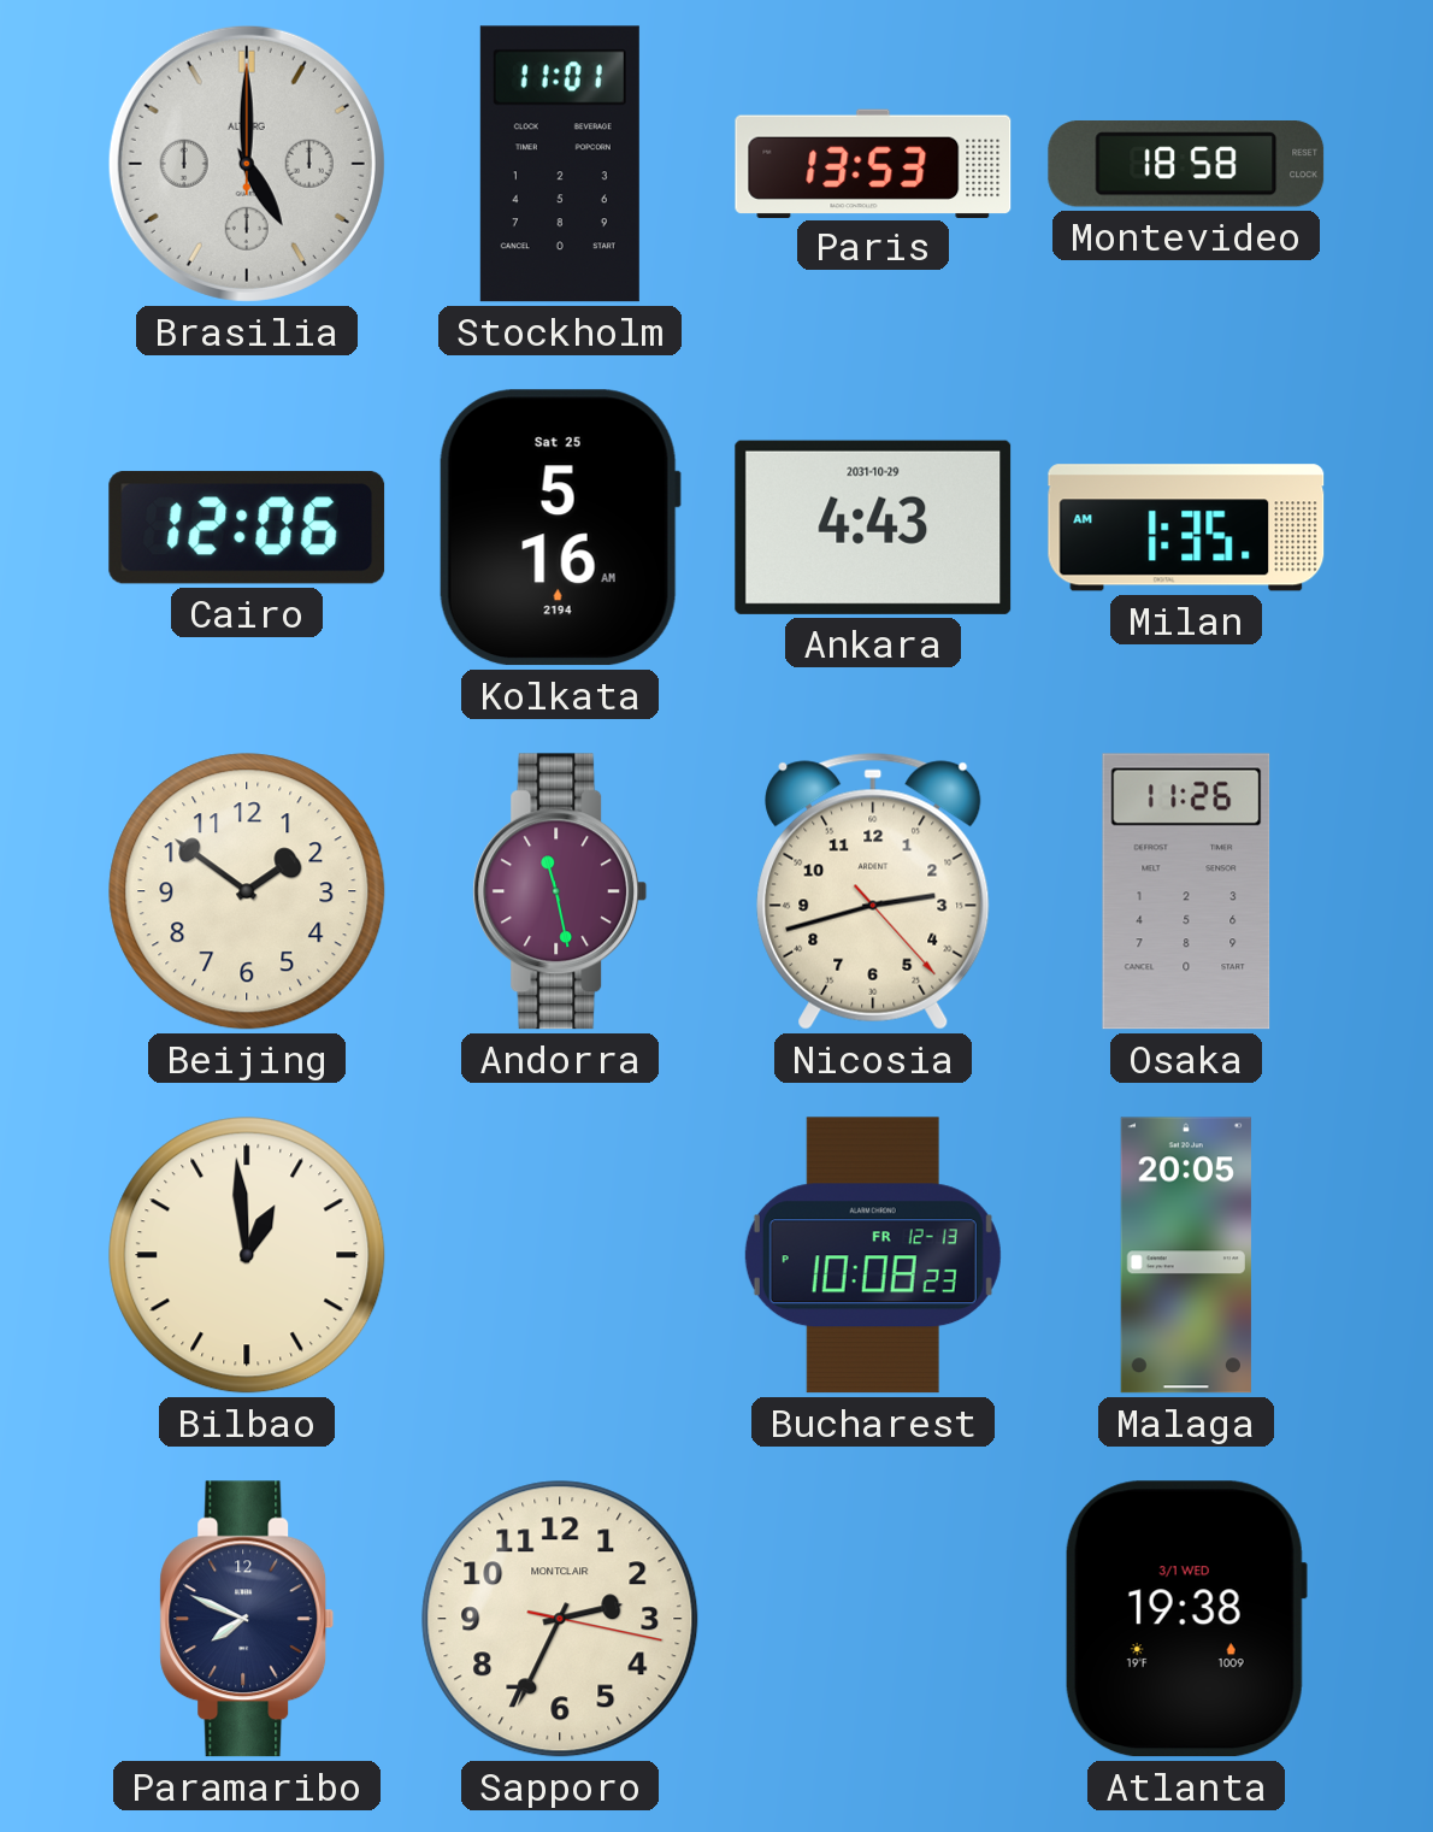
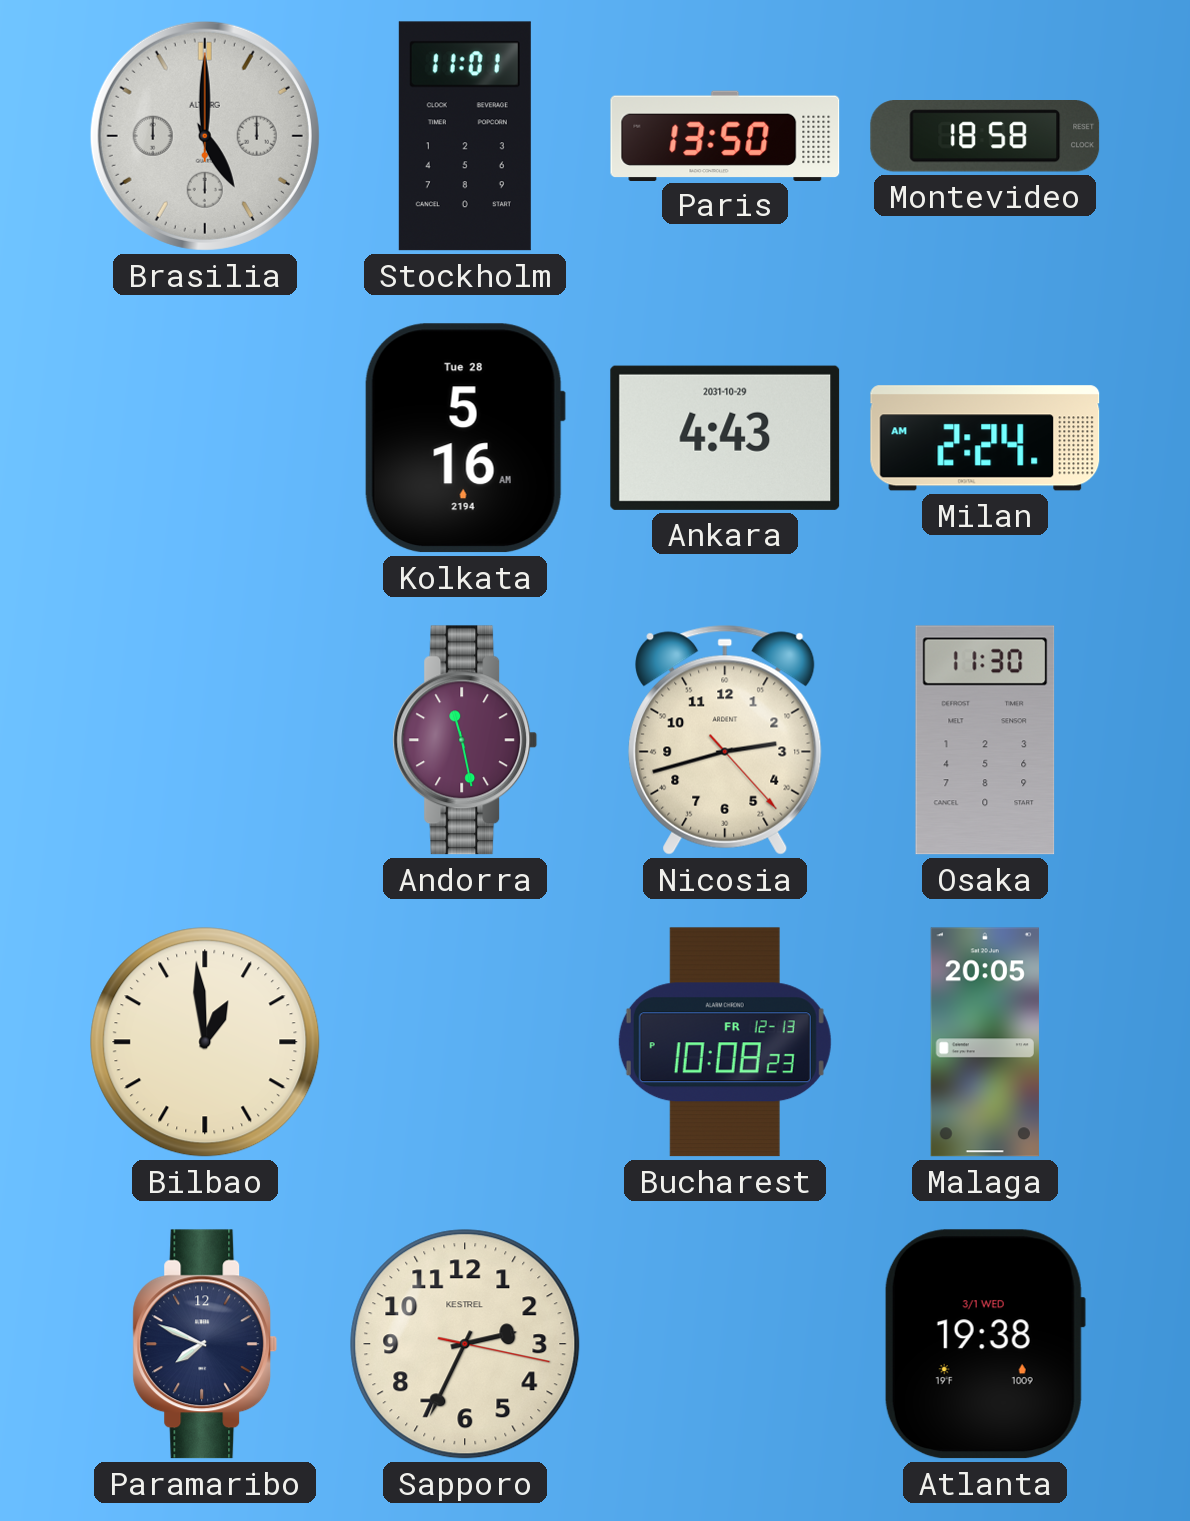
Paris: 13:53 -> 13:50
Cairo: 12:06 -> none
Kolkata date: Sat 25 -> Tue 28
Milan: 1:35 -> 2:24
Beijing: 1:51 -> none
Osaka: 11:26 -> 11:30
Sapporo brand: MONTCLAIR -> KESTREL
